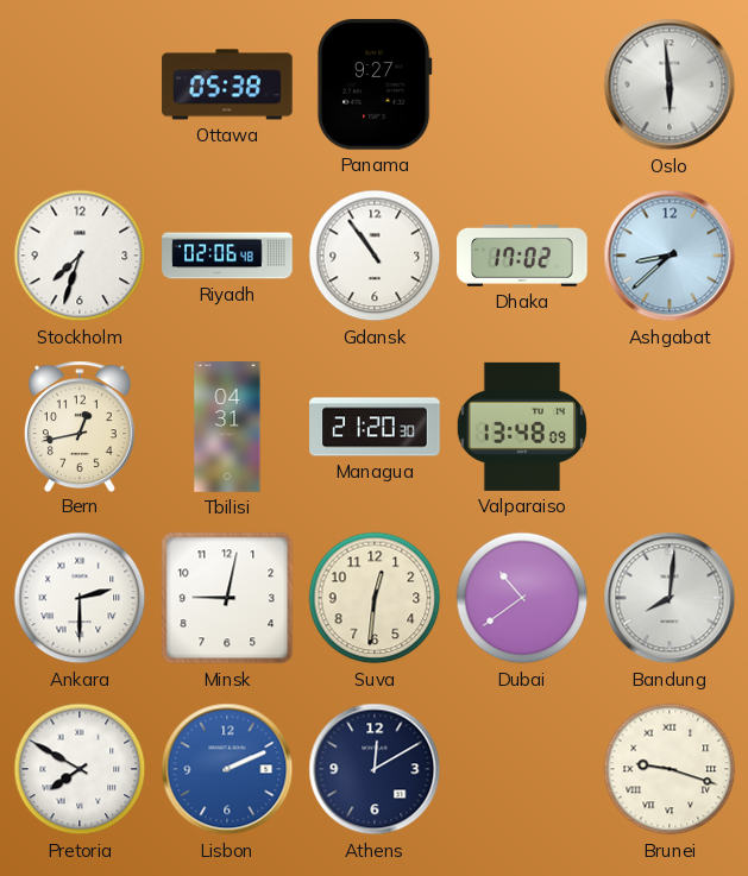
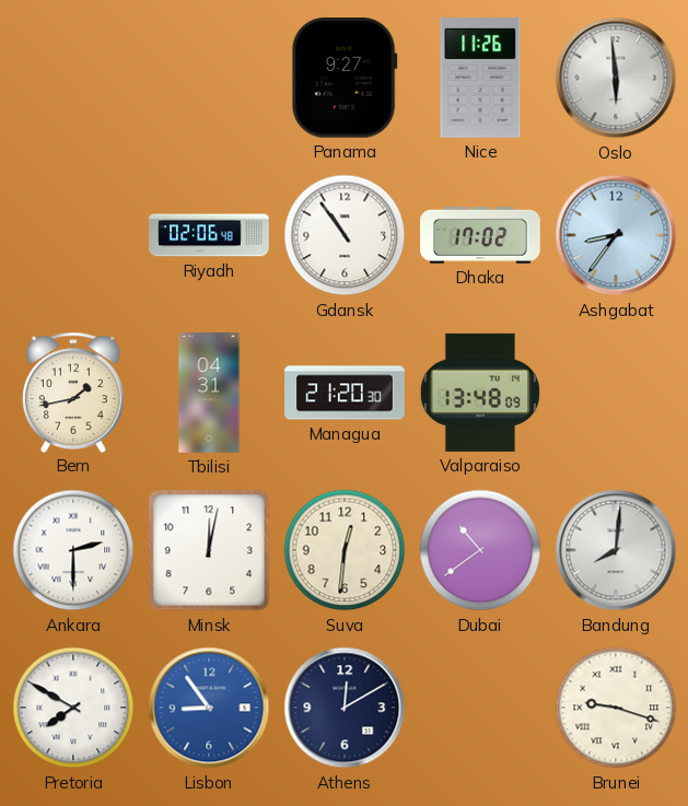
Ottawa: 05:38 -> none
Nice: none -> 11:26
Stockholm: 7:33 -> none
Ashgabat: 8:38 -> 8:36
Bern: 12:43 -> 1:43
Minsk: 9:02 -> 12:02
Lisbon: 2:11 -> 8:54
